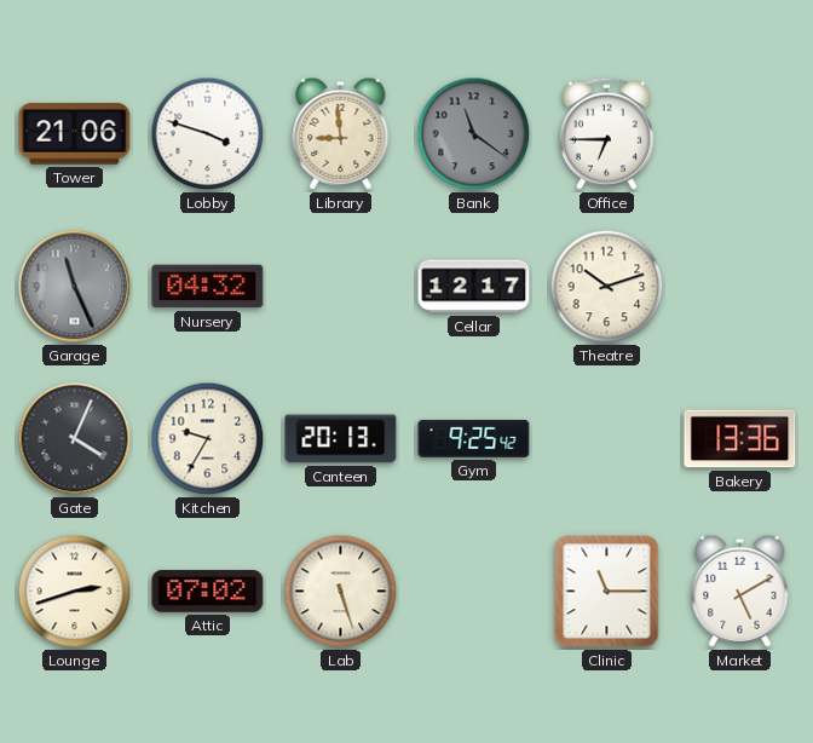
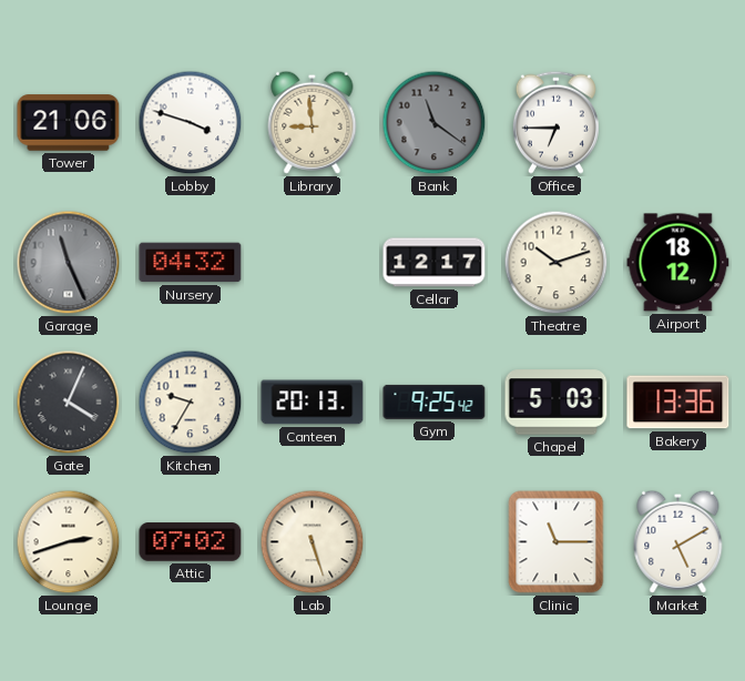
Airport: none -> 18:12
Chapel: none -> 5:03
